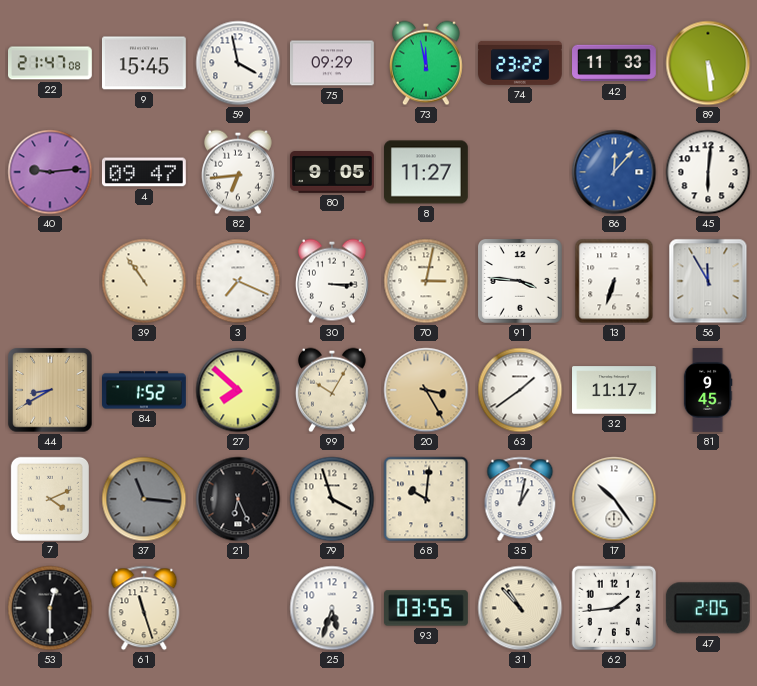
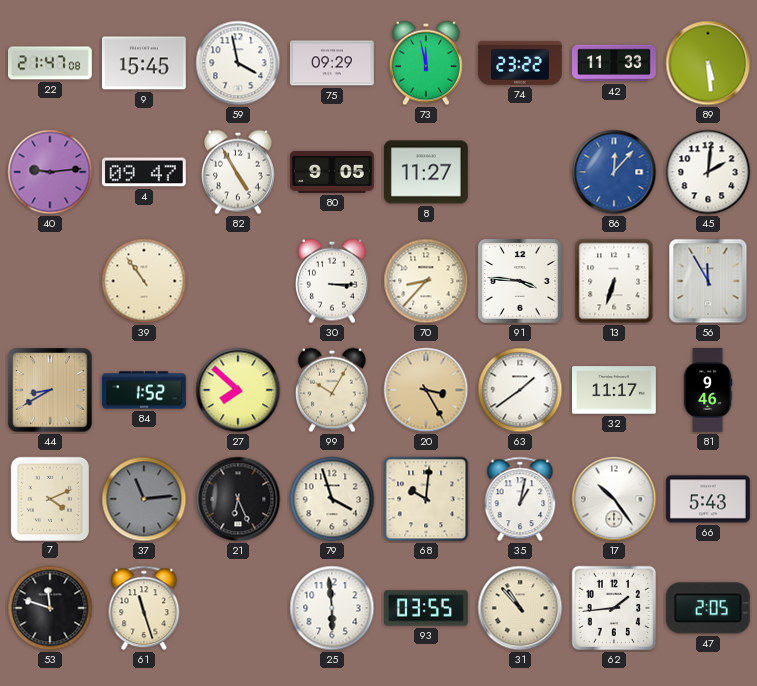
82: 6:44 -> 4:55
45: 6:01 -> 2:01
3: 7:19 -> none
70: 3:02 -> 8:37
81: 9:45 -> 9:46
37: 11:16 -> 11:14
66: none -> 5:43
53: 12:30 -> 11:48
25: 5:33 -> 5:59
